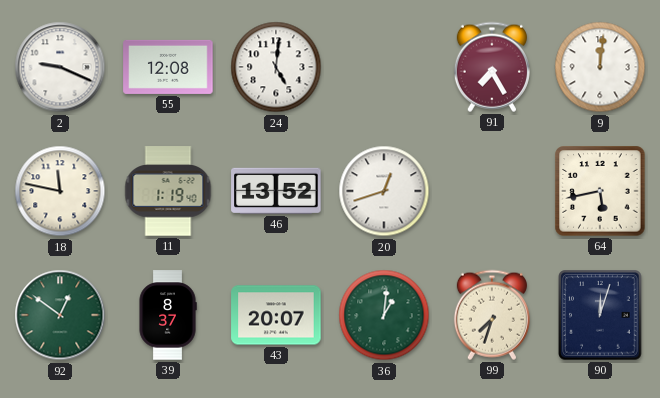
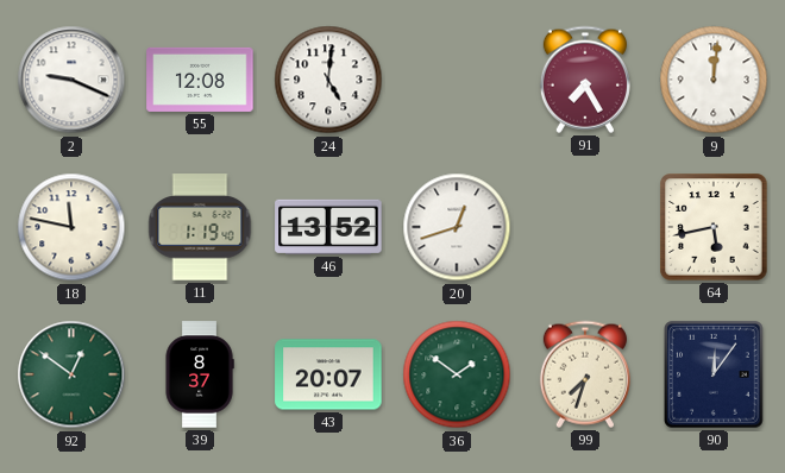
36: 1:01 -> 1:51
90: 12:03 -> 12:06
